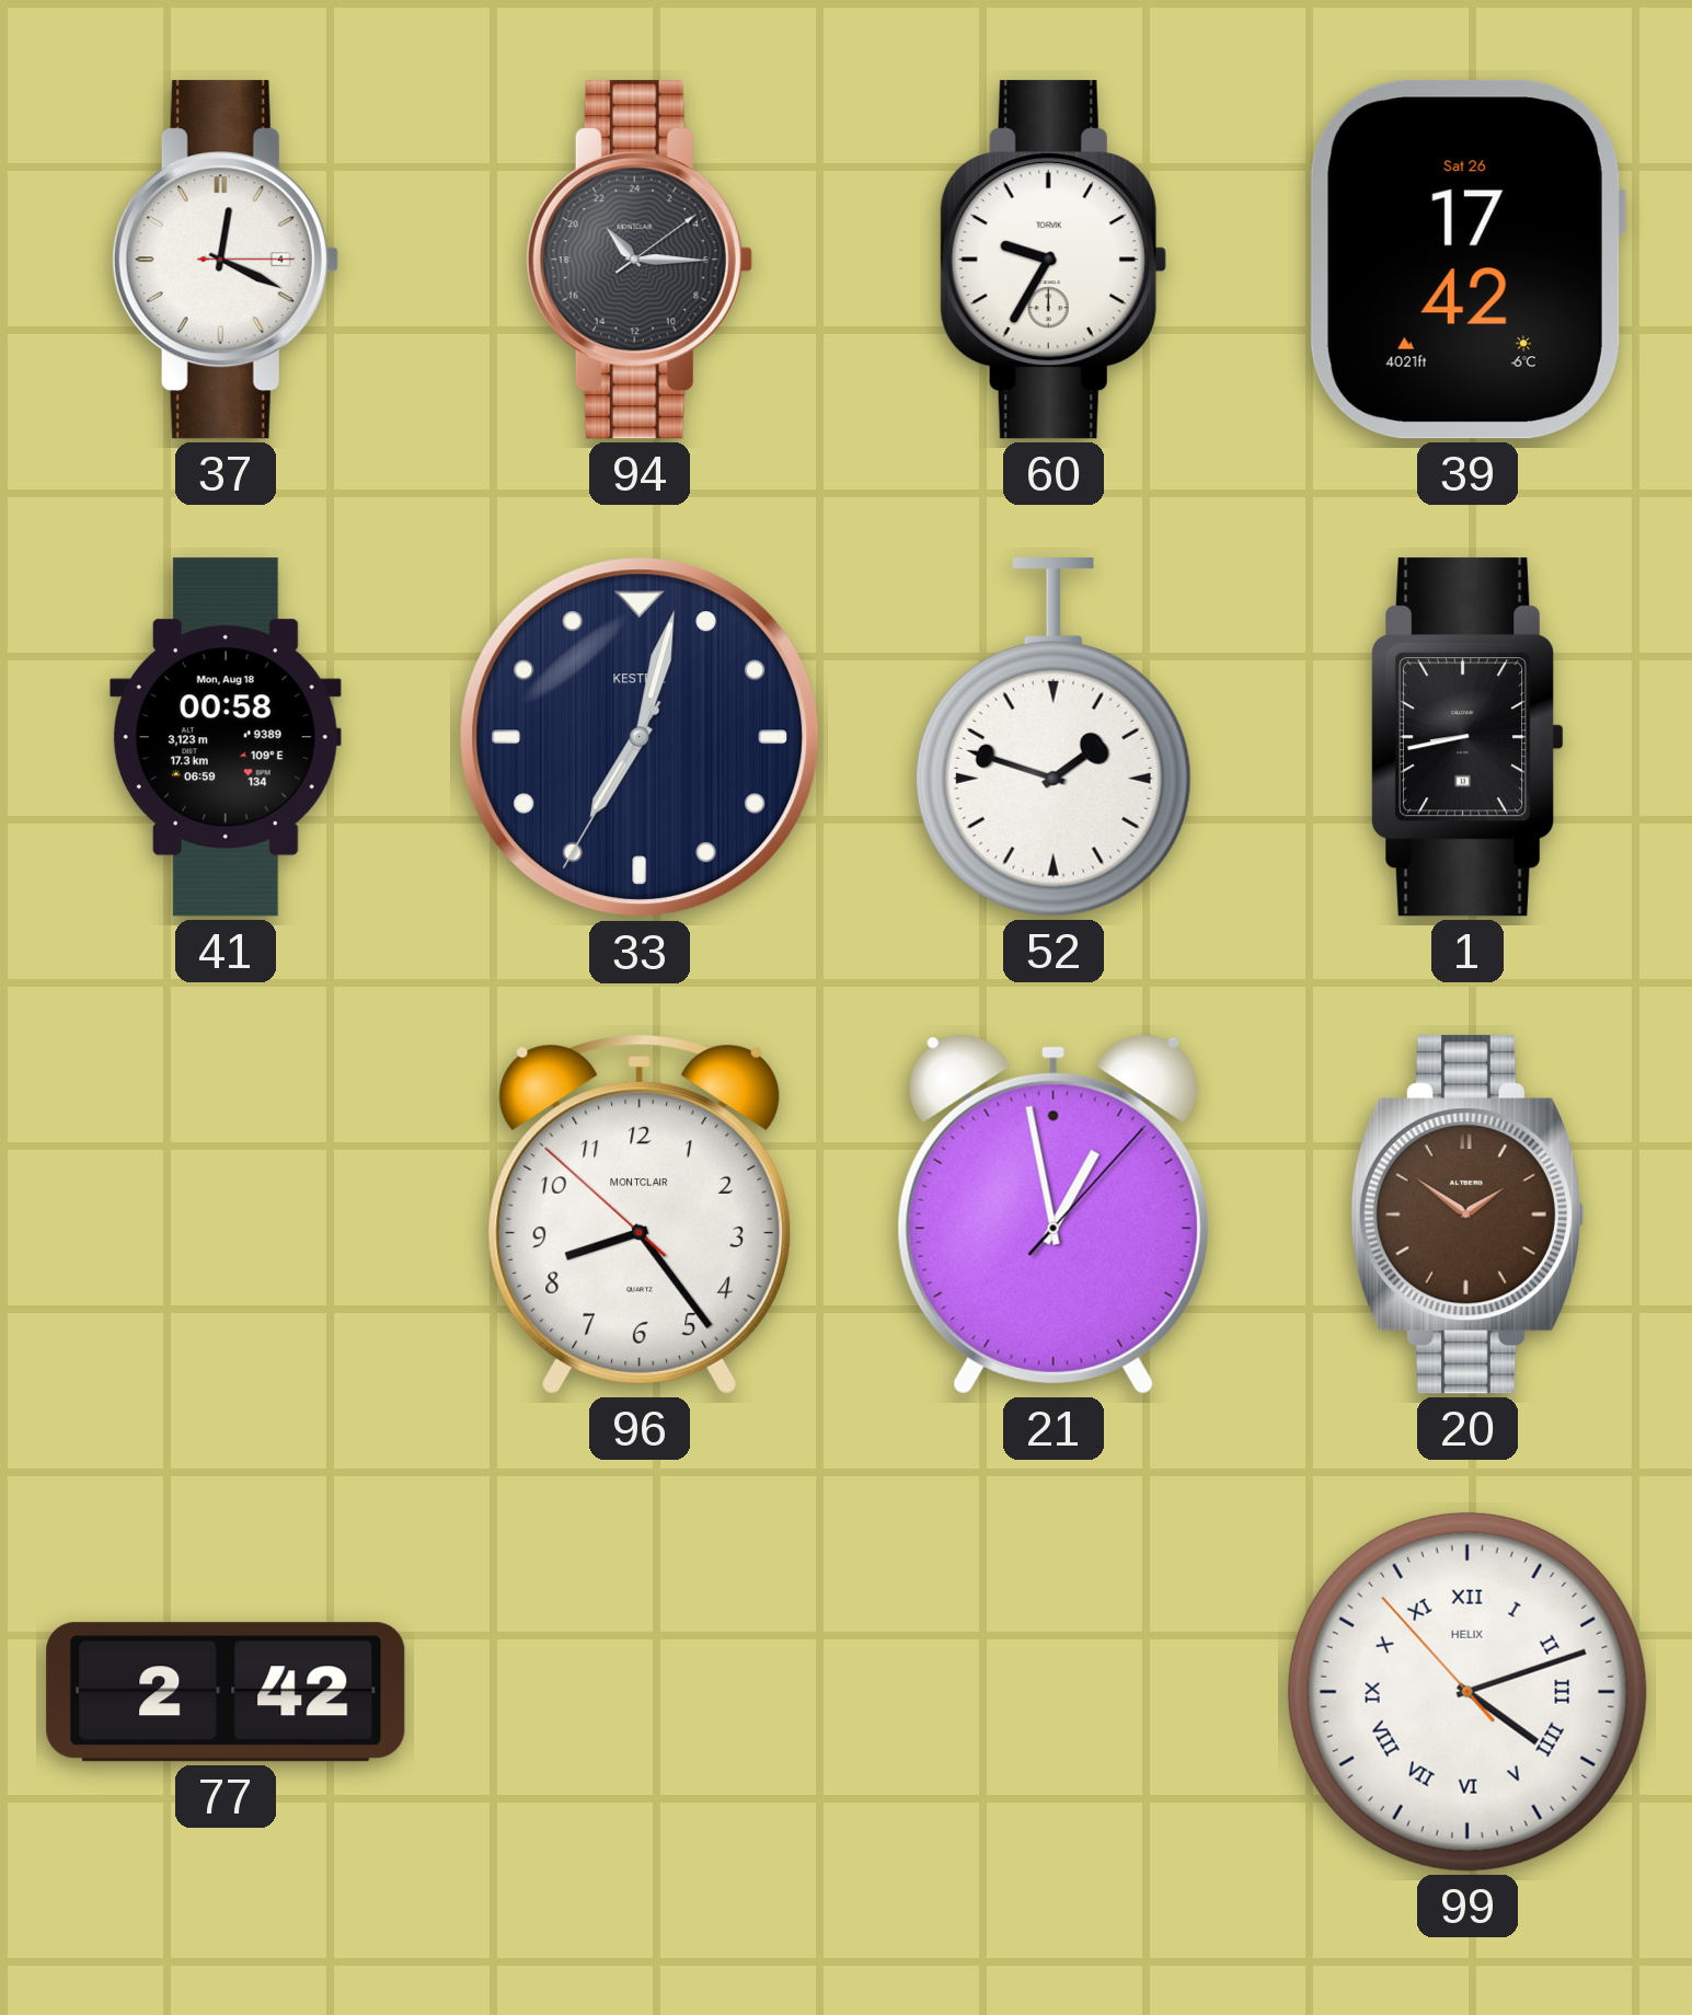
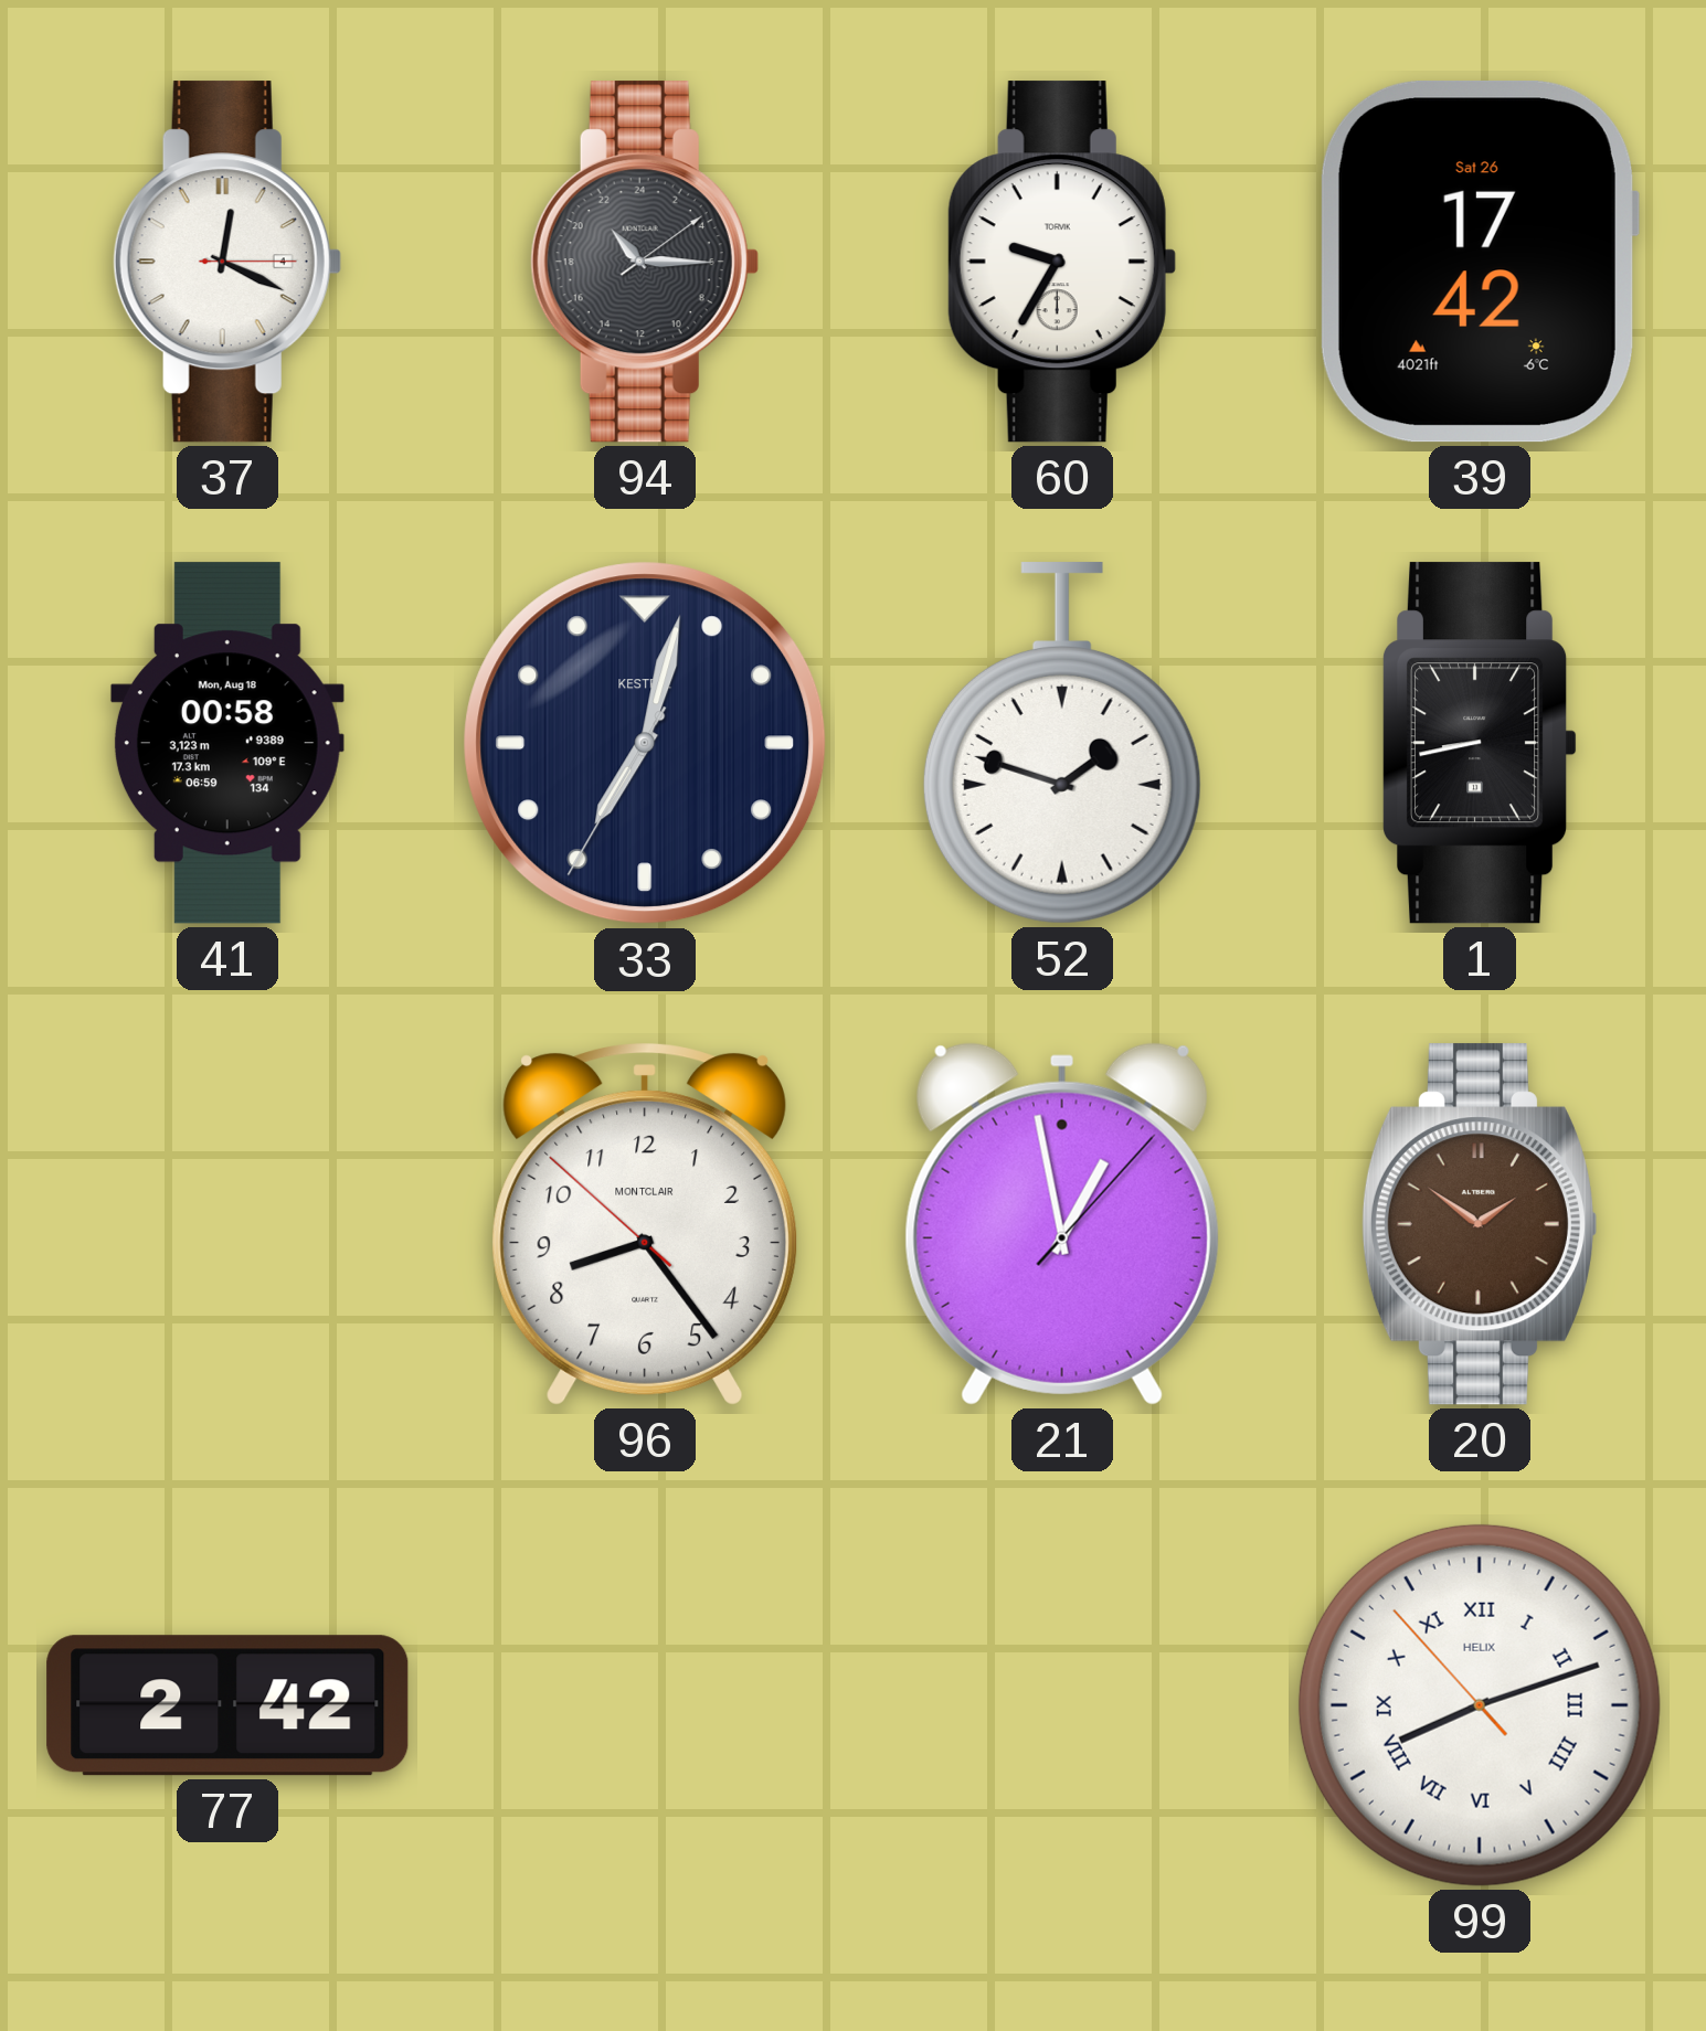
99: 4:11 -> 8:11
